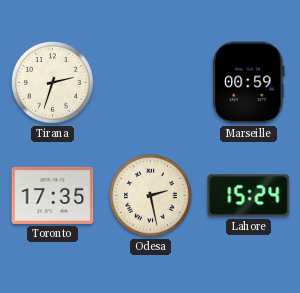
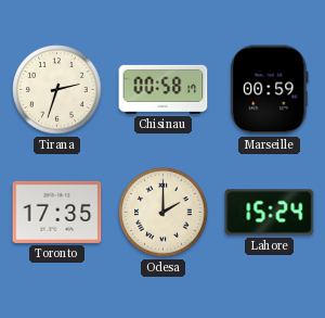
Chisinau: none -> 00:58
Odesa: 2:28 -> 2:00
